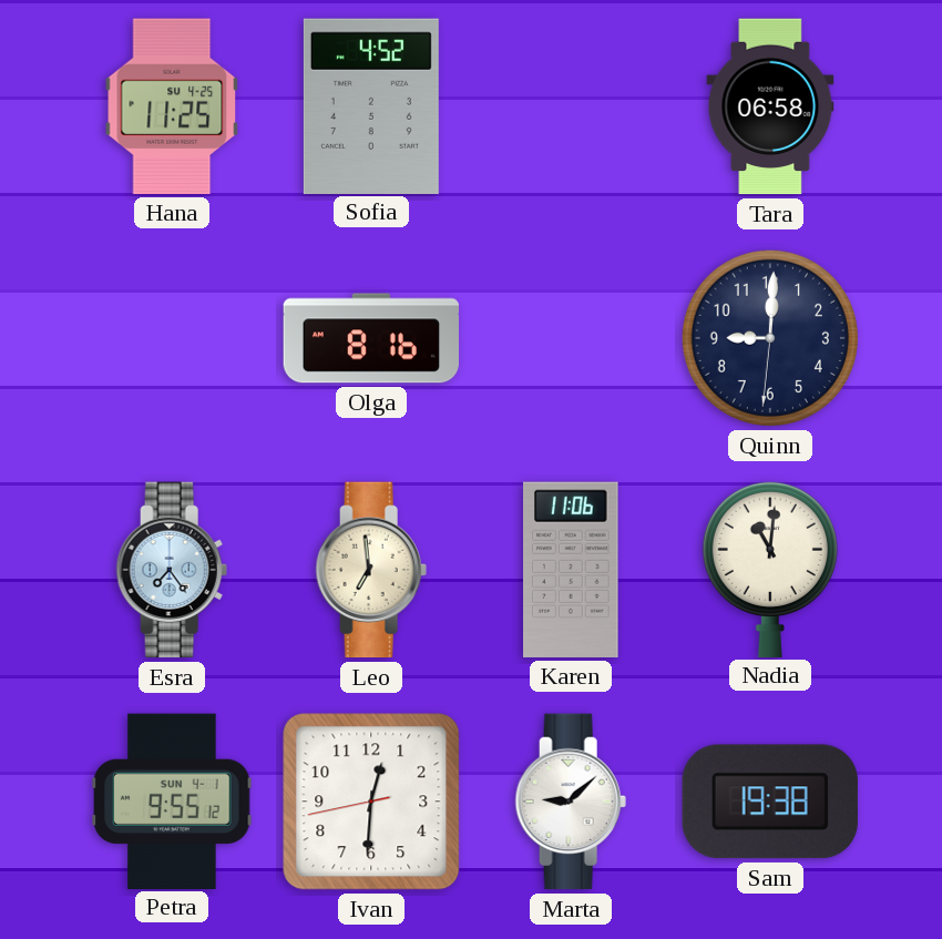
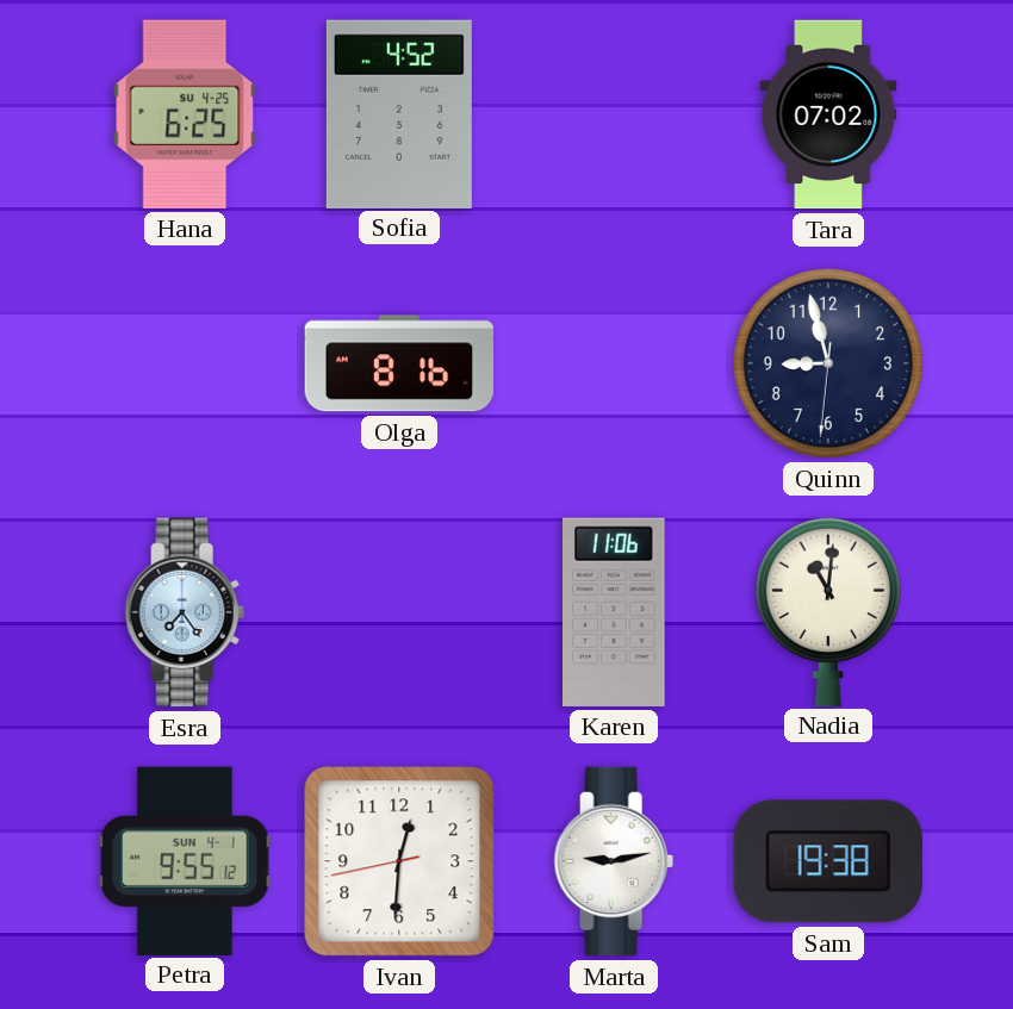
Hana: 11:25 -> 6:25
Tara: 06:58 -> 07:02
Quinn: 9:00 -> 8:57
Leo: 6:59 -> none
Marta: 9:08 -> 9:13
